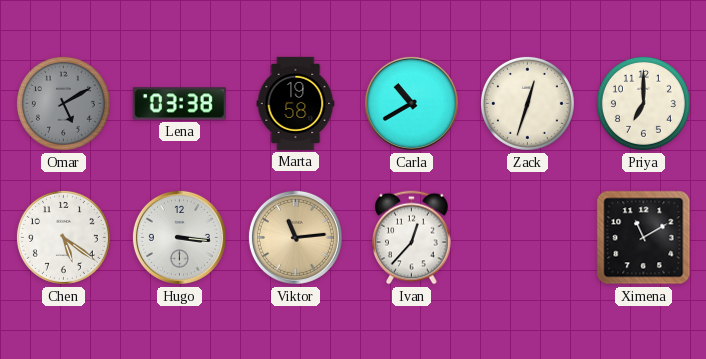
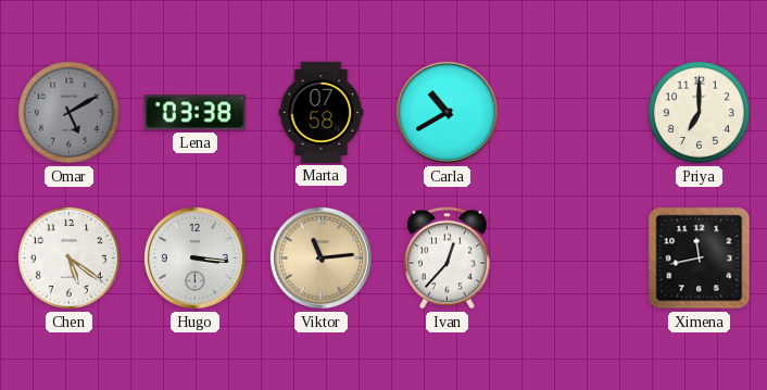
Marta: 19:58 -> 07:58
Zack: 12:33 -> none
Ximena: 11:10 -> 11:43
